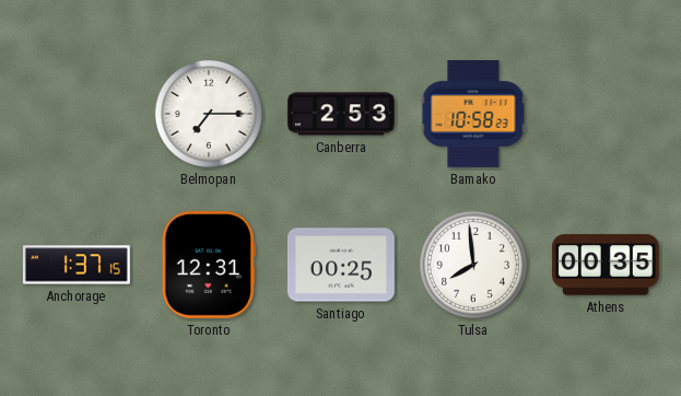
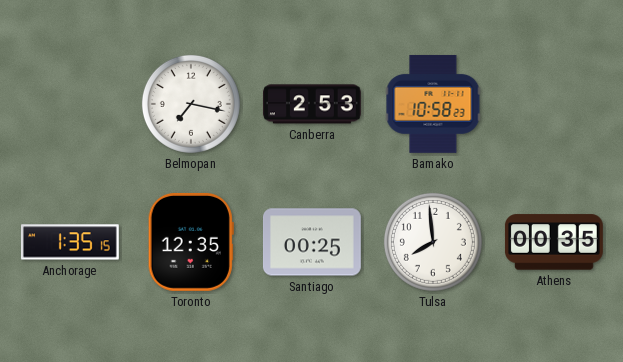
Belmopan: 7:15 -> 7:17
Anchorage: 1:37 -> 1:35
Toronto: 12:31 -> 12:35
